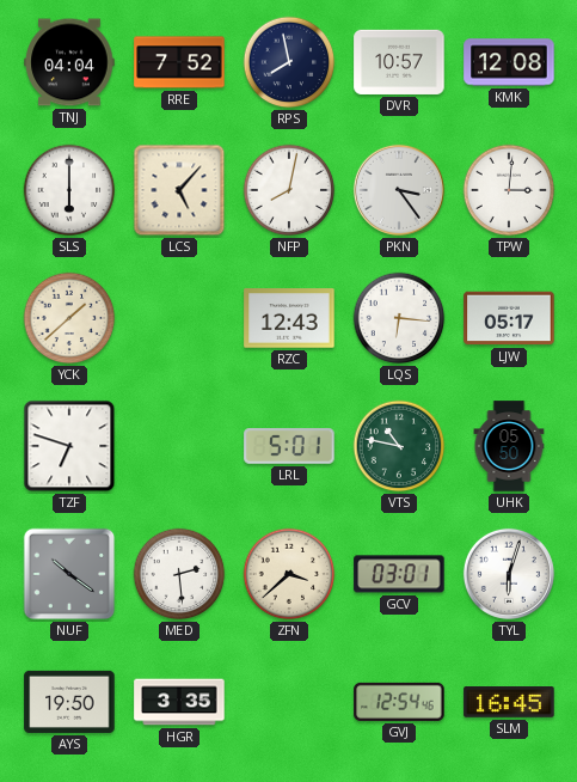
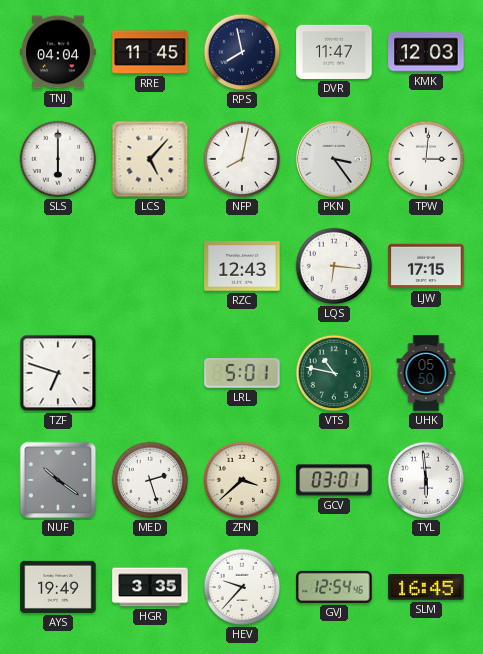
RRE: 7:52 -> 11:45
DVR: 10:57 -> 11:47
KMK: 12:08 -> 12:03
YCK: 1:38 -> none
LJW: 05:17 -> 17:15
MED: 2:29 -> 2:27
TYL: 6:03 -> 5:59
AYS: 19:50 -> 19:49
HEV: none -> 9:37
